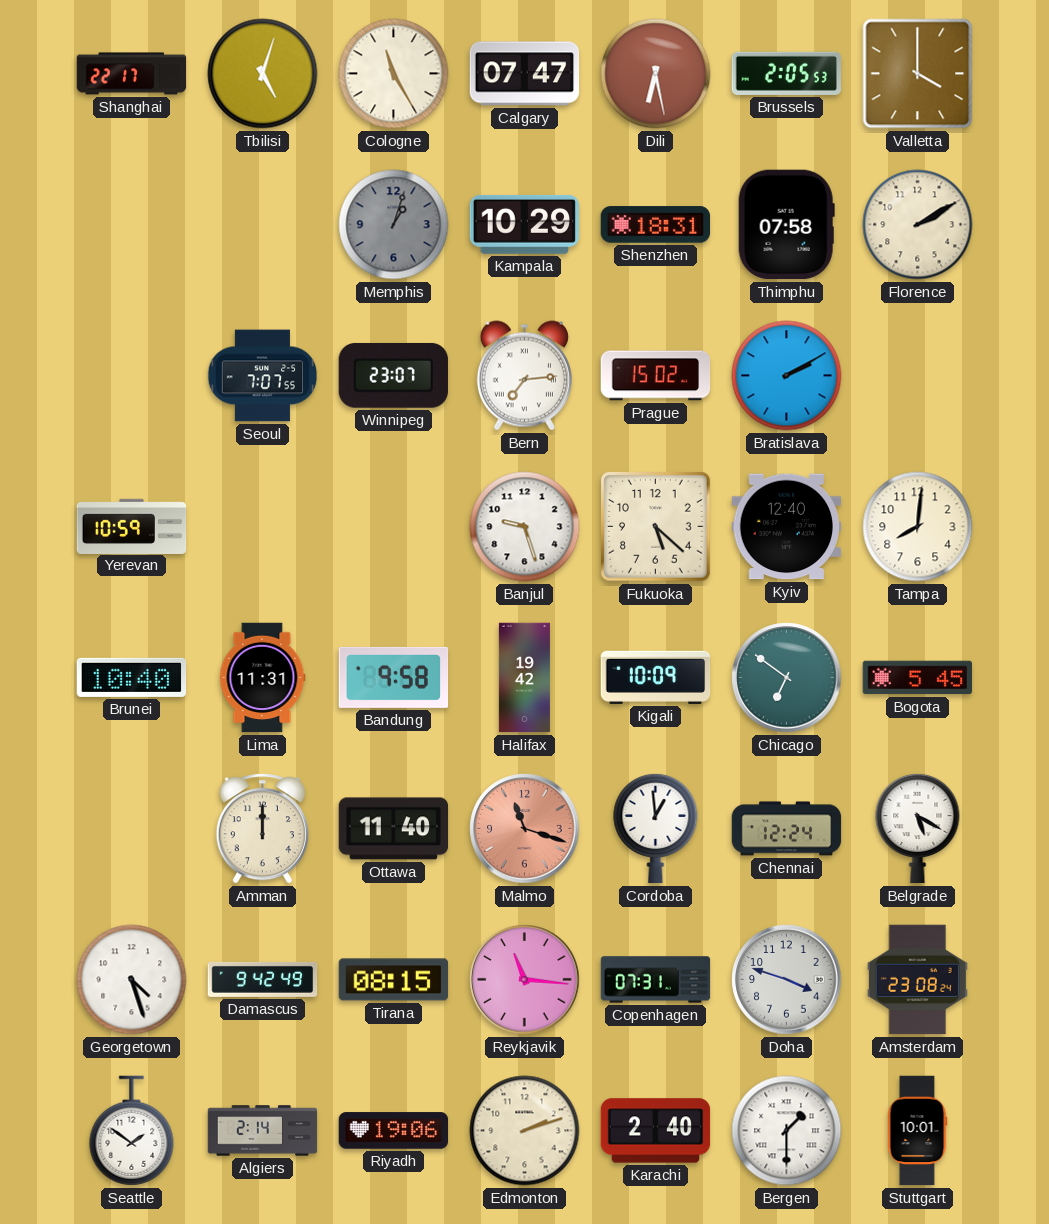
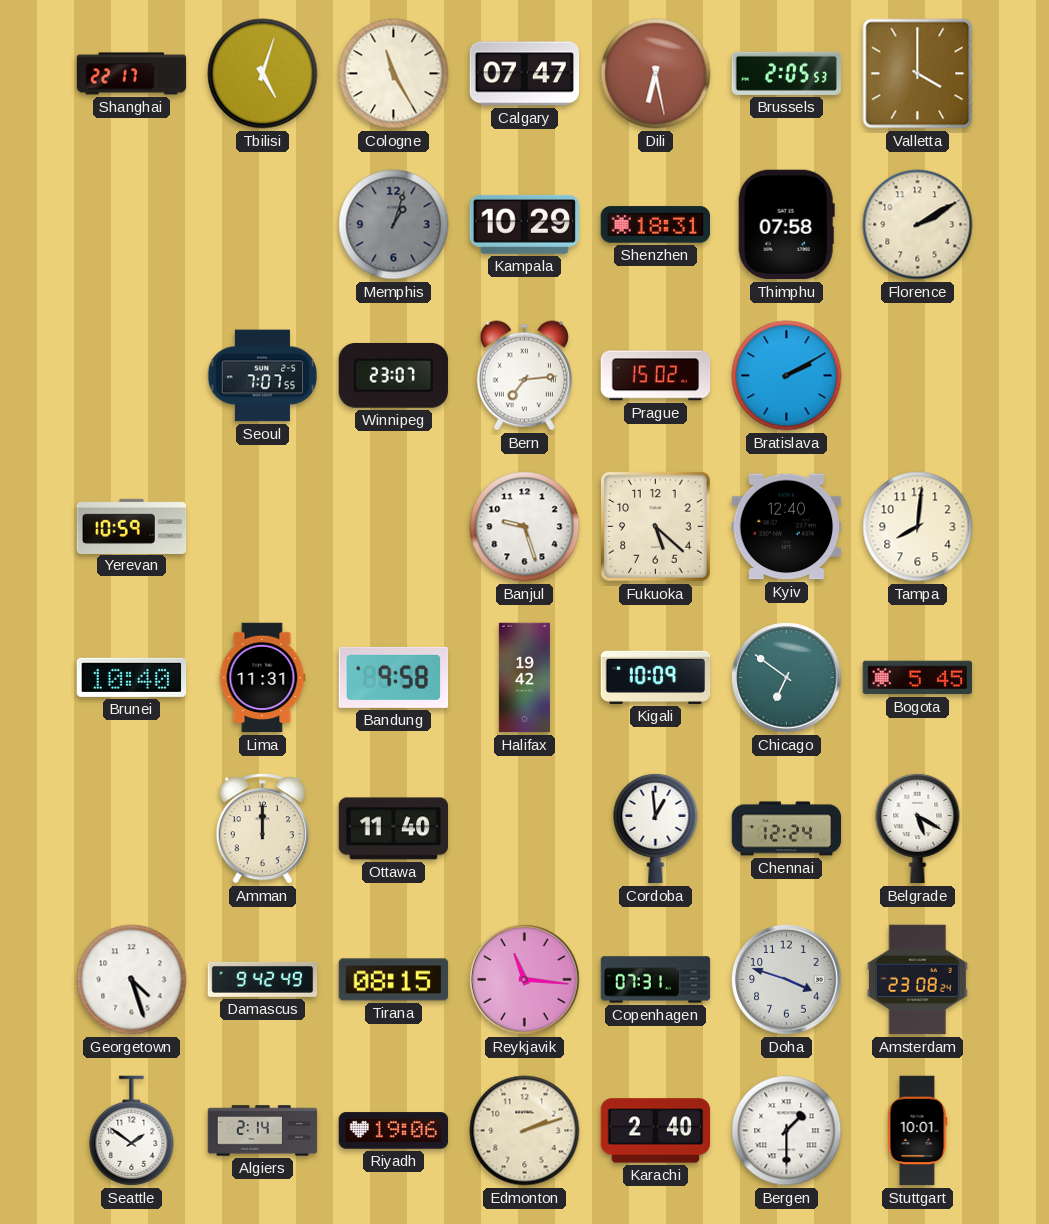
Malmo: 11:18 -> none
